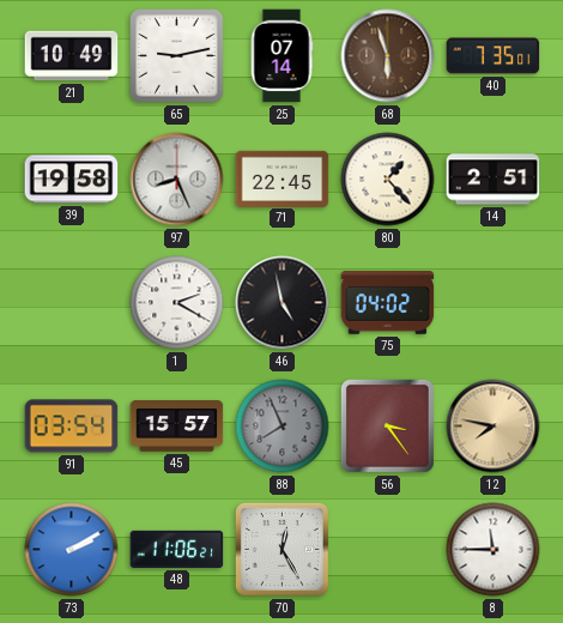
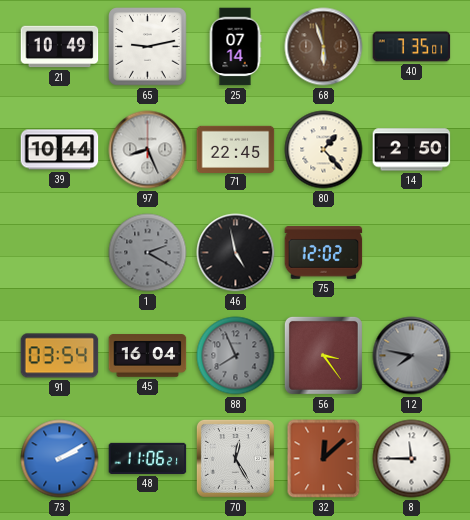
39: 19:58 -> 10:44
14: 2:51 -> 2:50
1 dial: white -> grey
75: 04:02 -> 12:02
45: 15:57 -> 16:04
12 dial: champagne -> grey
32: none -> 12:08
